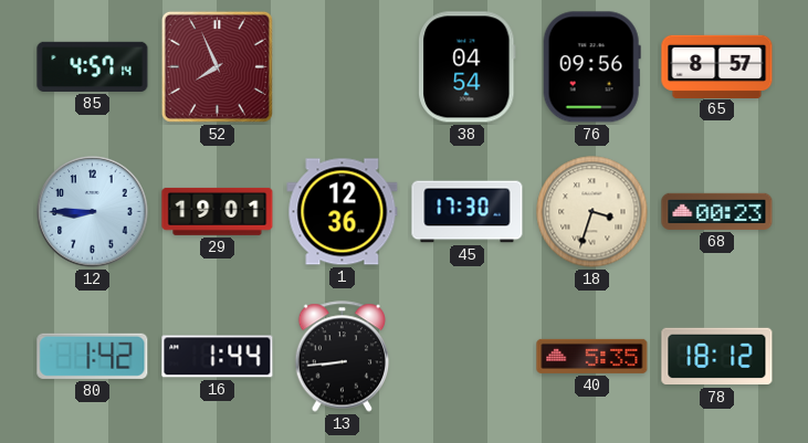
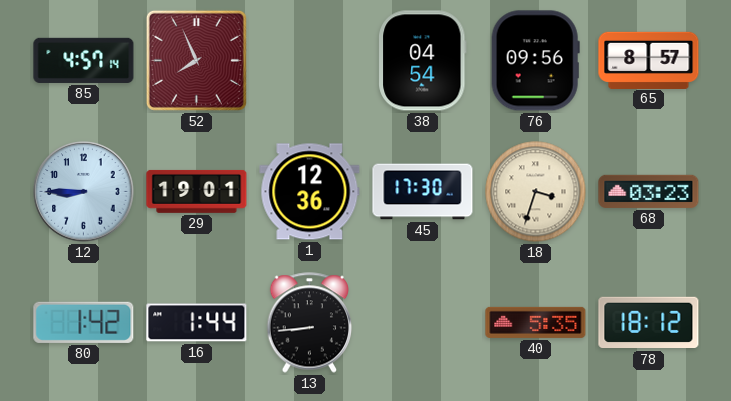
68: 00:23 -> 03:23
